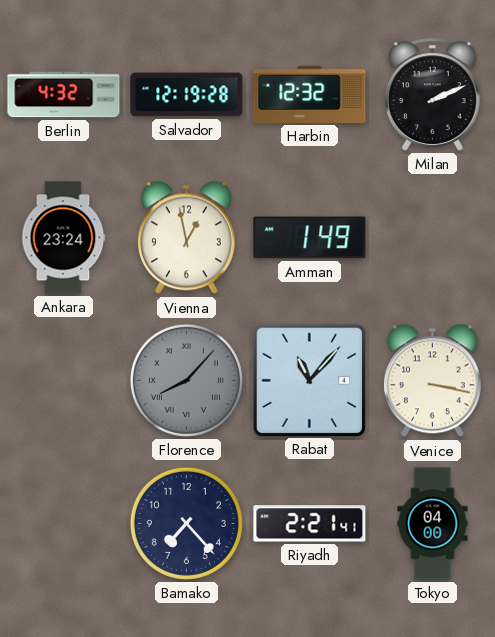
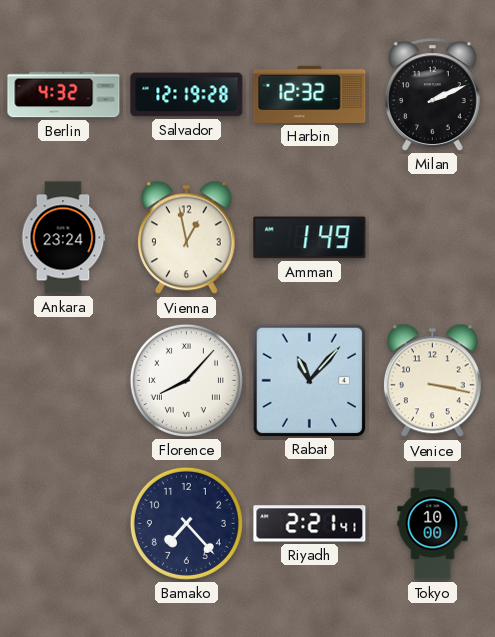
Florence dial: grey -> white
Tokyo: 04:00 -> 10:00
